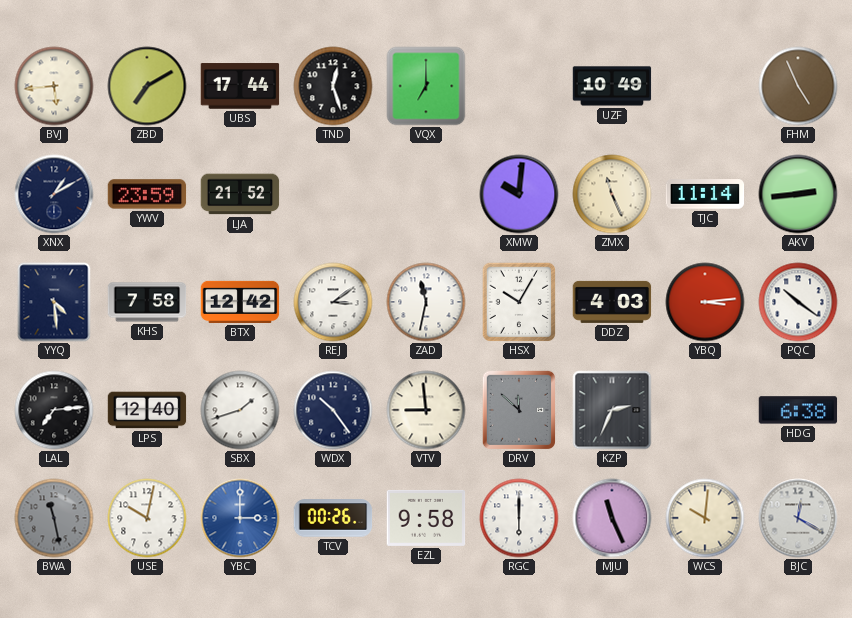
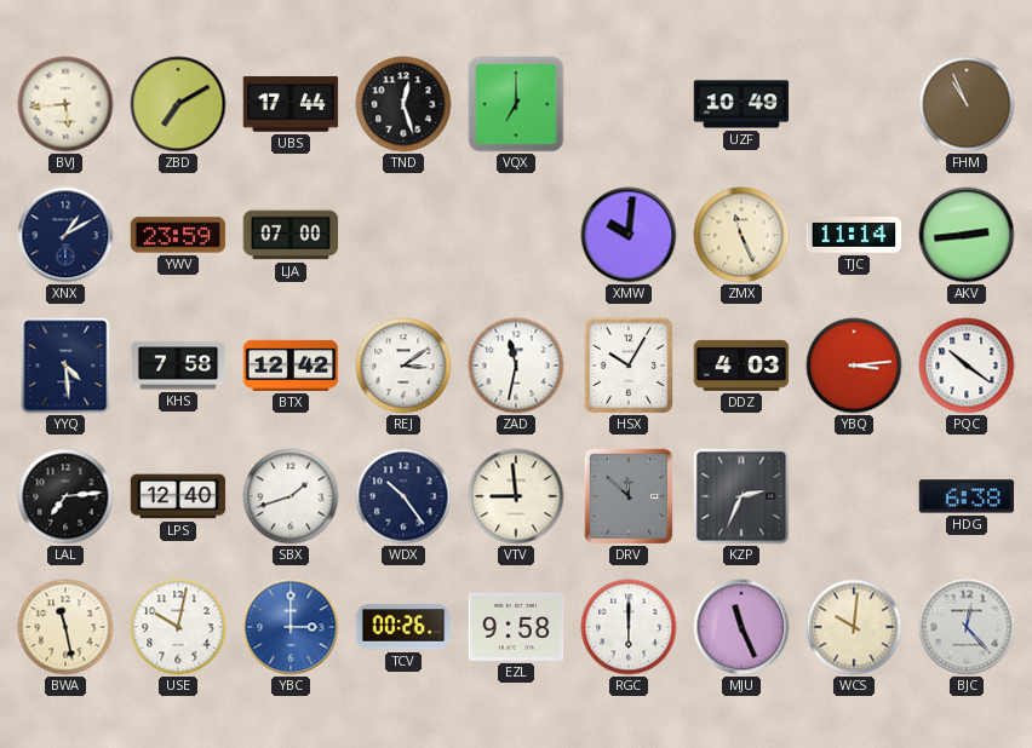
FHM: 4:56 -> 10:56
LJA: 21:52 -> 07:00
BWA dial: grey -> cream
BJC: 12:20 -> 12:23
